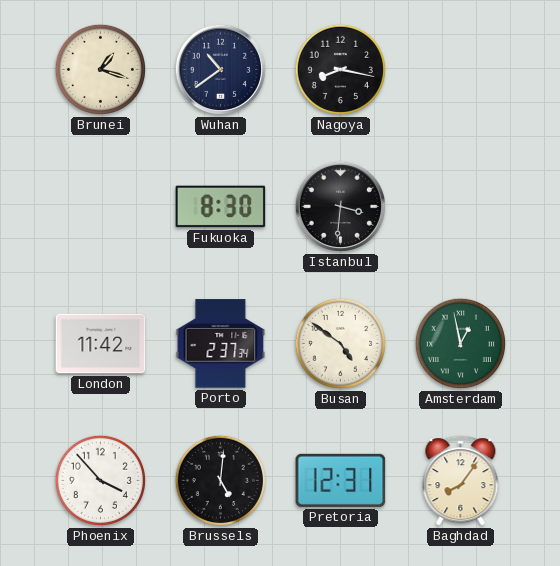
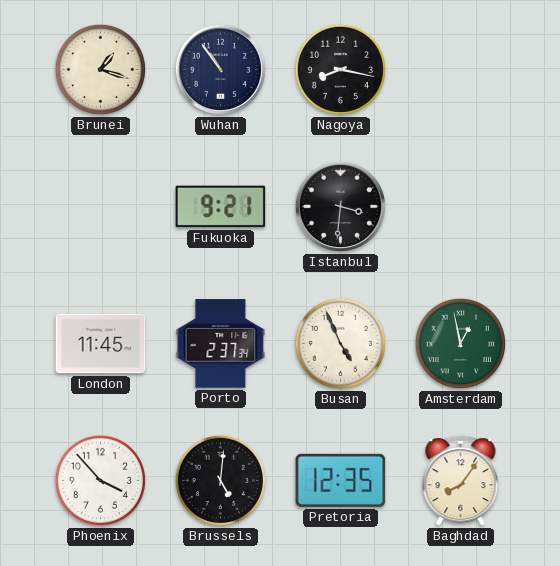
Wuhan: 10:39 -> 10:54
Fukuoka: 8:30 -> 9:21
London: 11:42 -> 11:45
Busan: 4:51 -> 4:56
Pretoria: 12:31 -> 12:35
